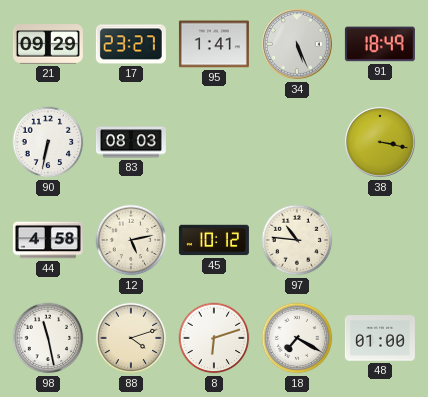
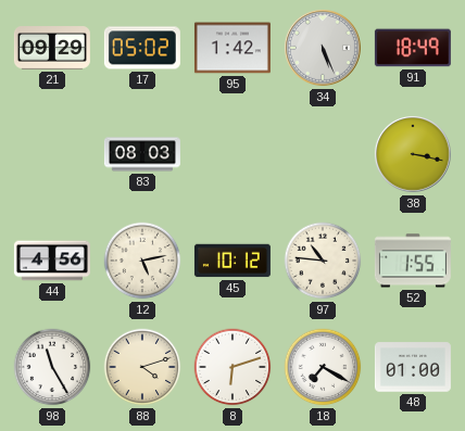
17: 23:27 -> 05:02
95: 1:41 -> 1:42
90: 6:32 -> none
44: 4:58 -> 4:56
52: none -> 1:55
98: 11:28 -> 11:25
